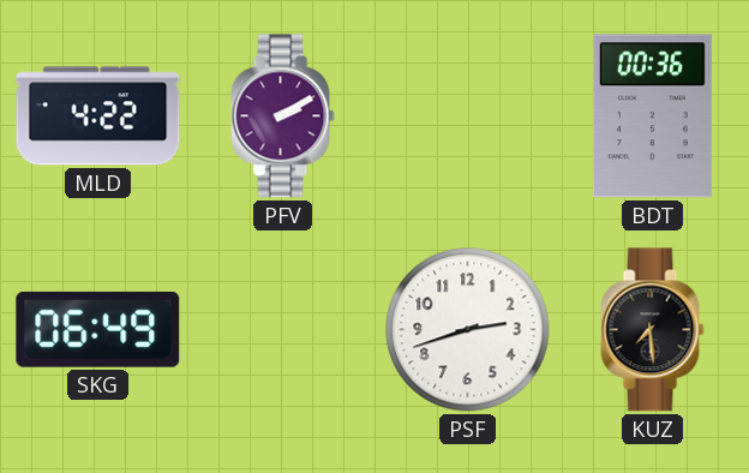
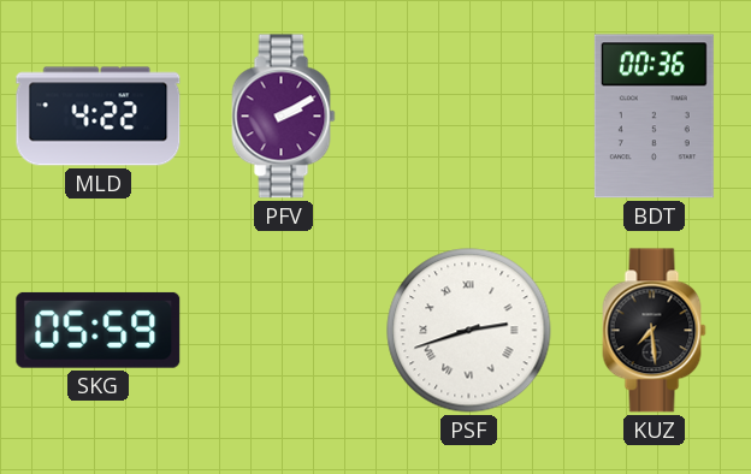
SKG: 06:49 -> 05:59
PSF numerals: Arabic -> Roman
